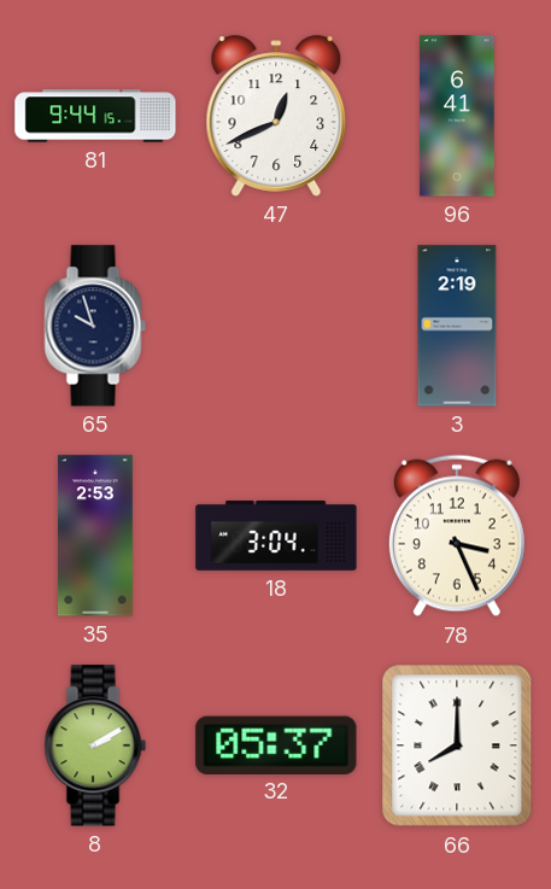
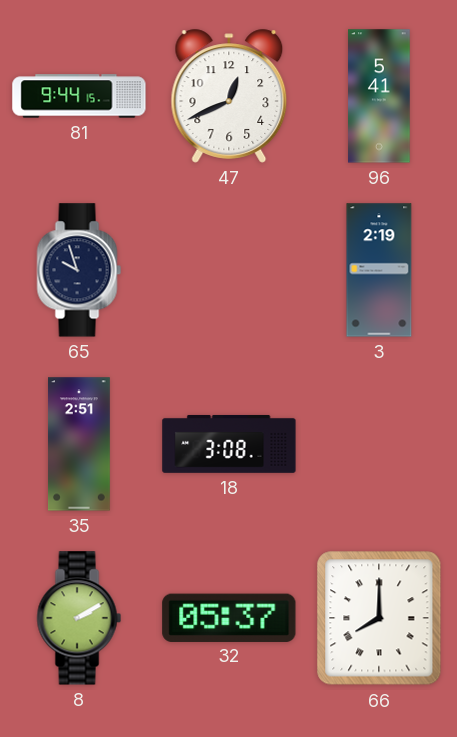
96: 6:41 -> 5:41
35: 2:53 -> 2:51
18: 3:04 -> 3:08
78: 3:26 -> none
